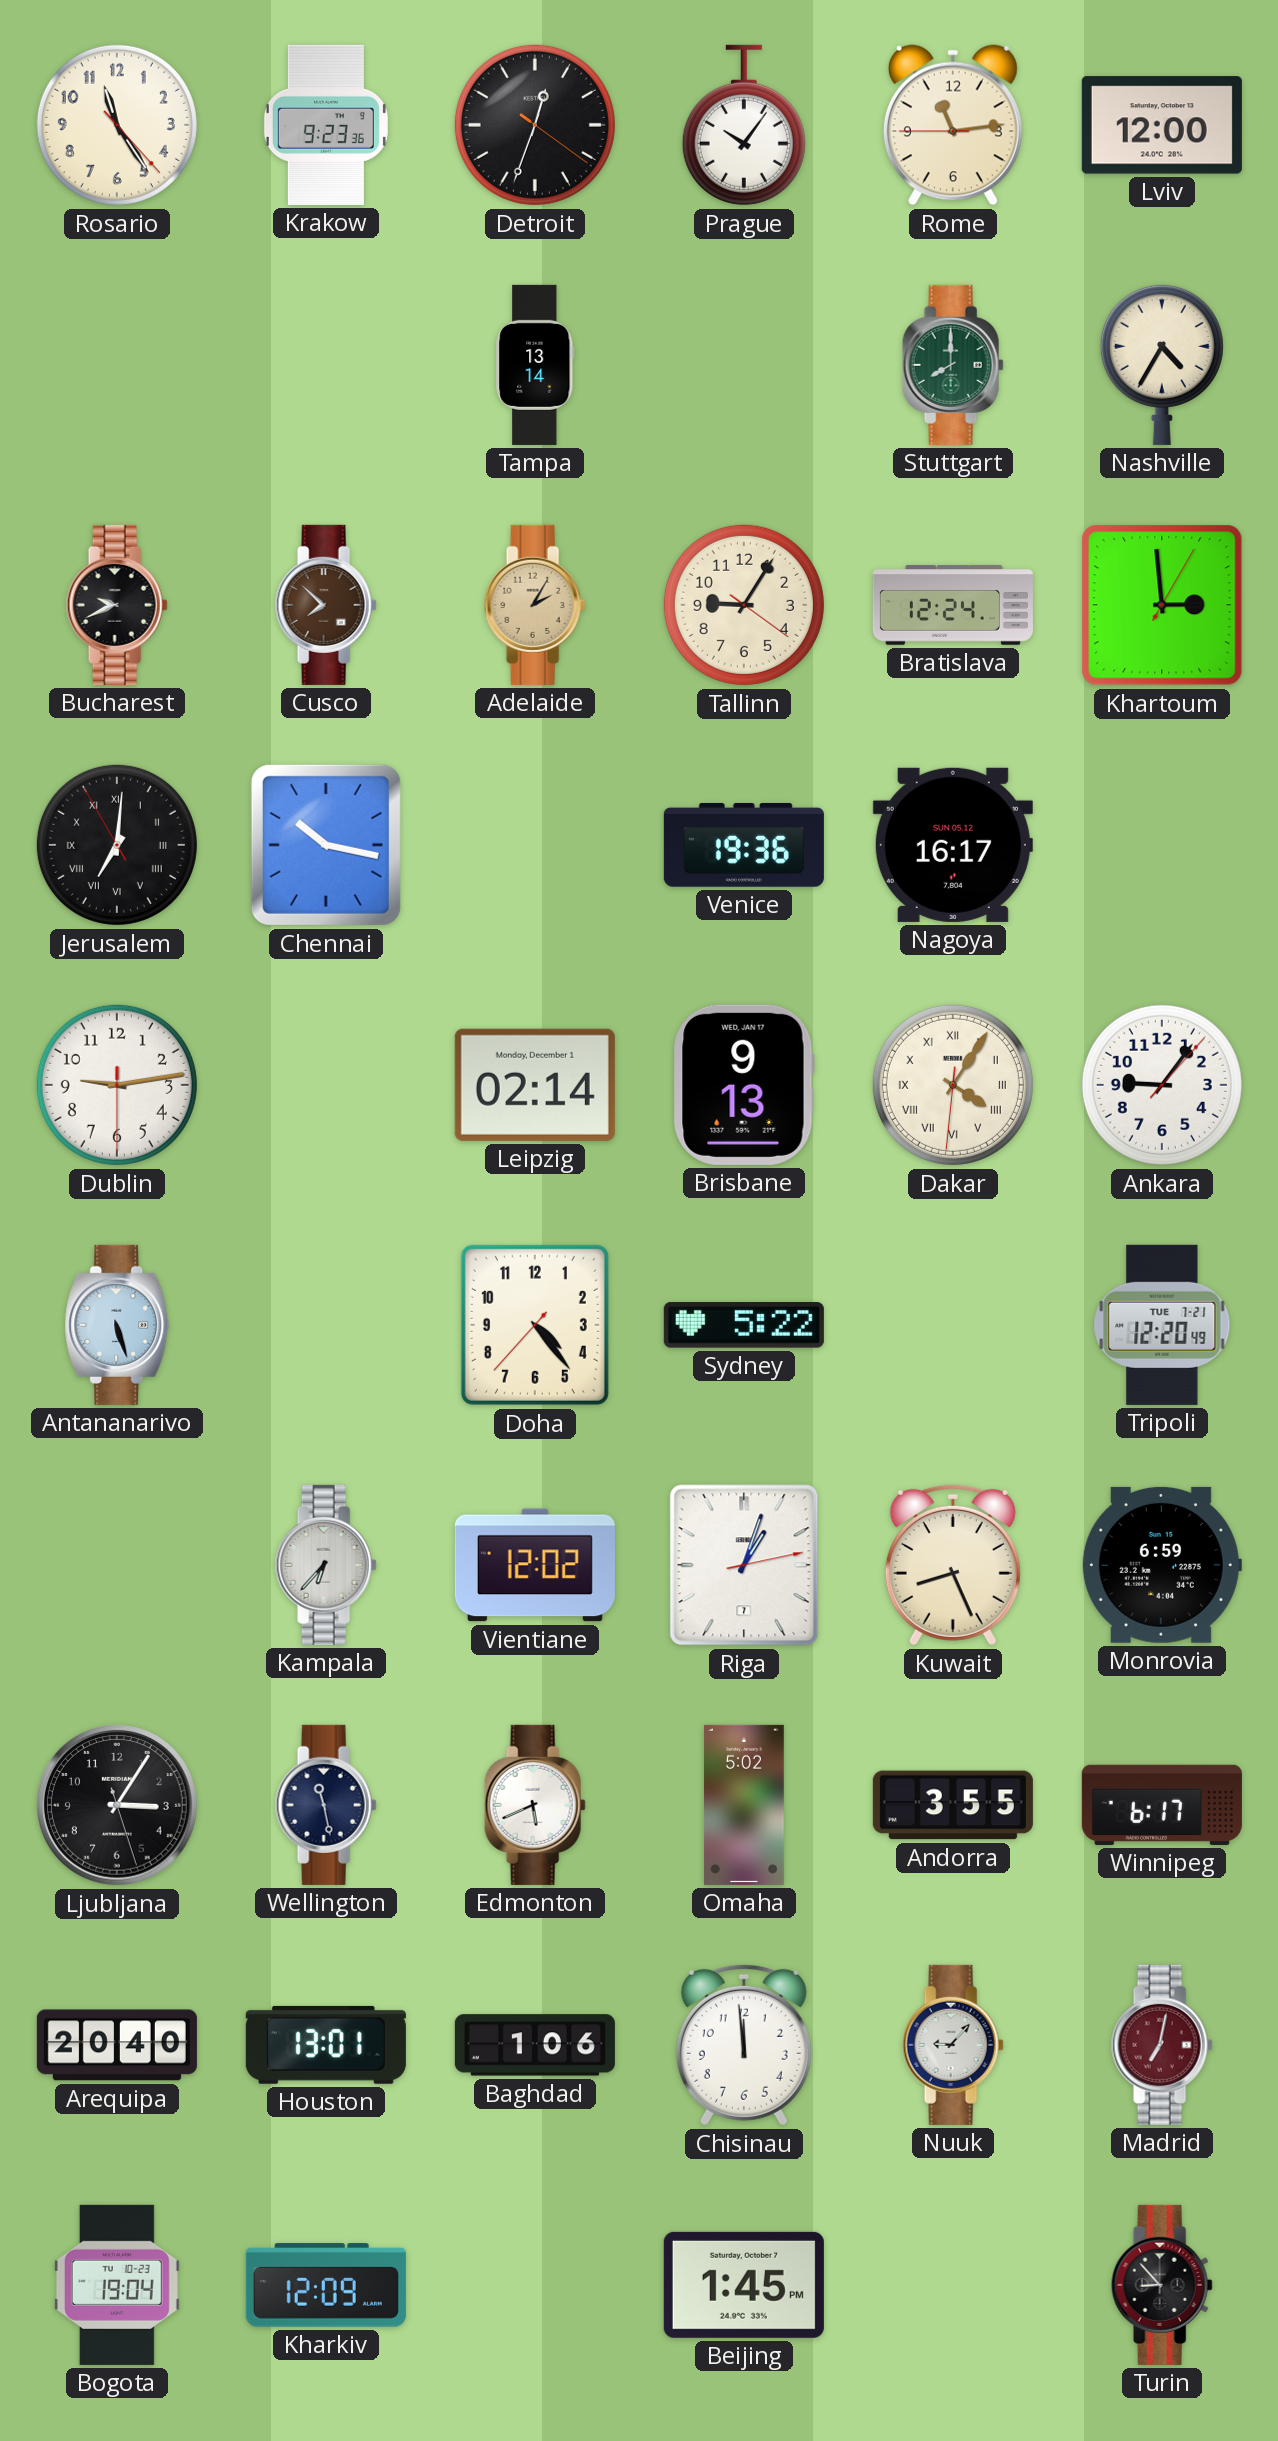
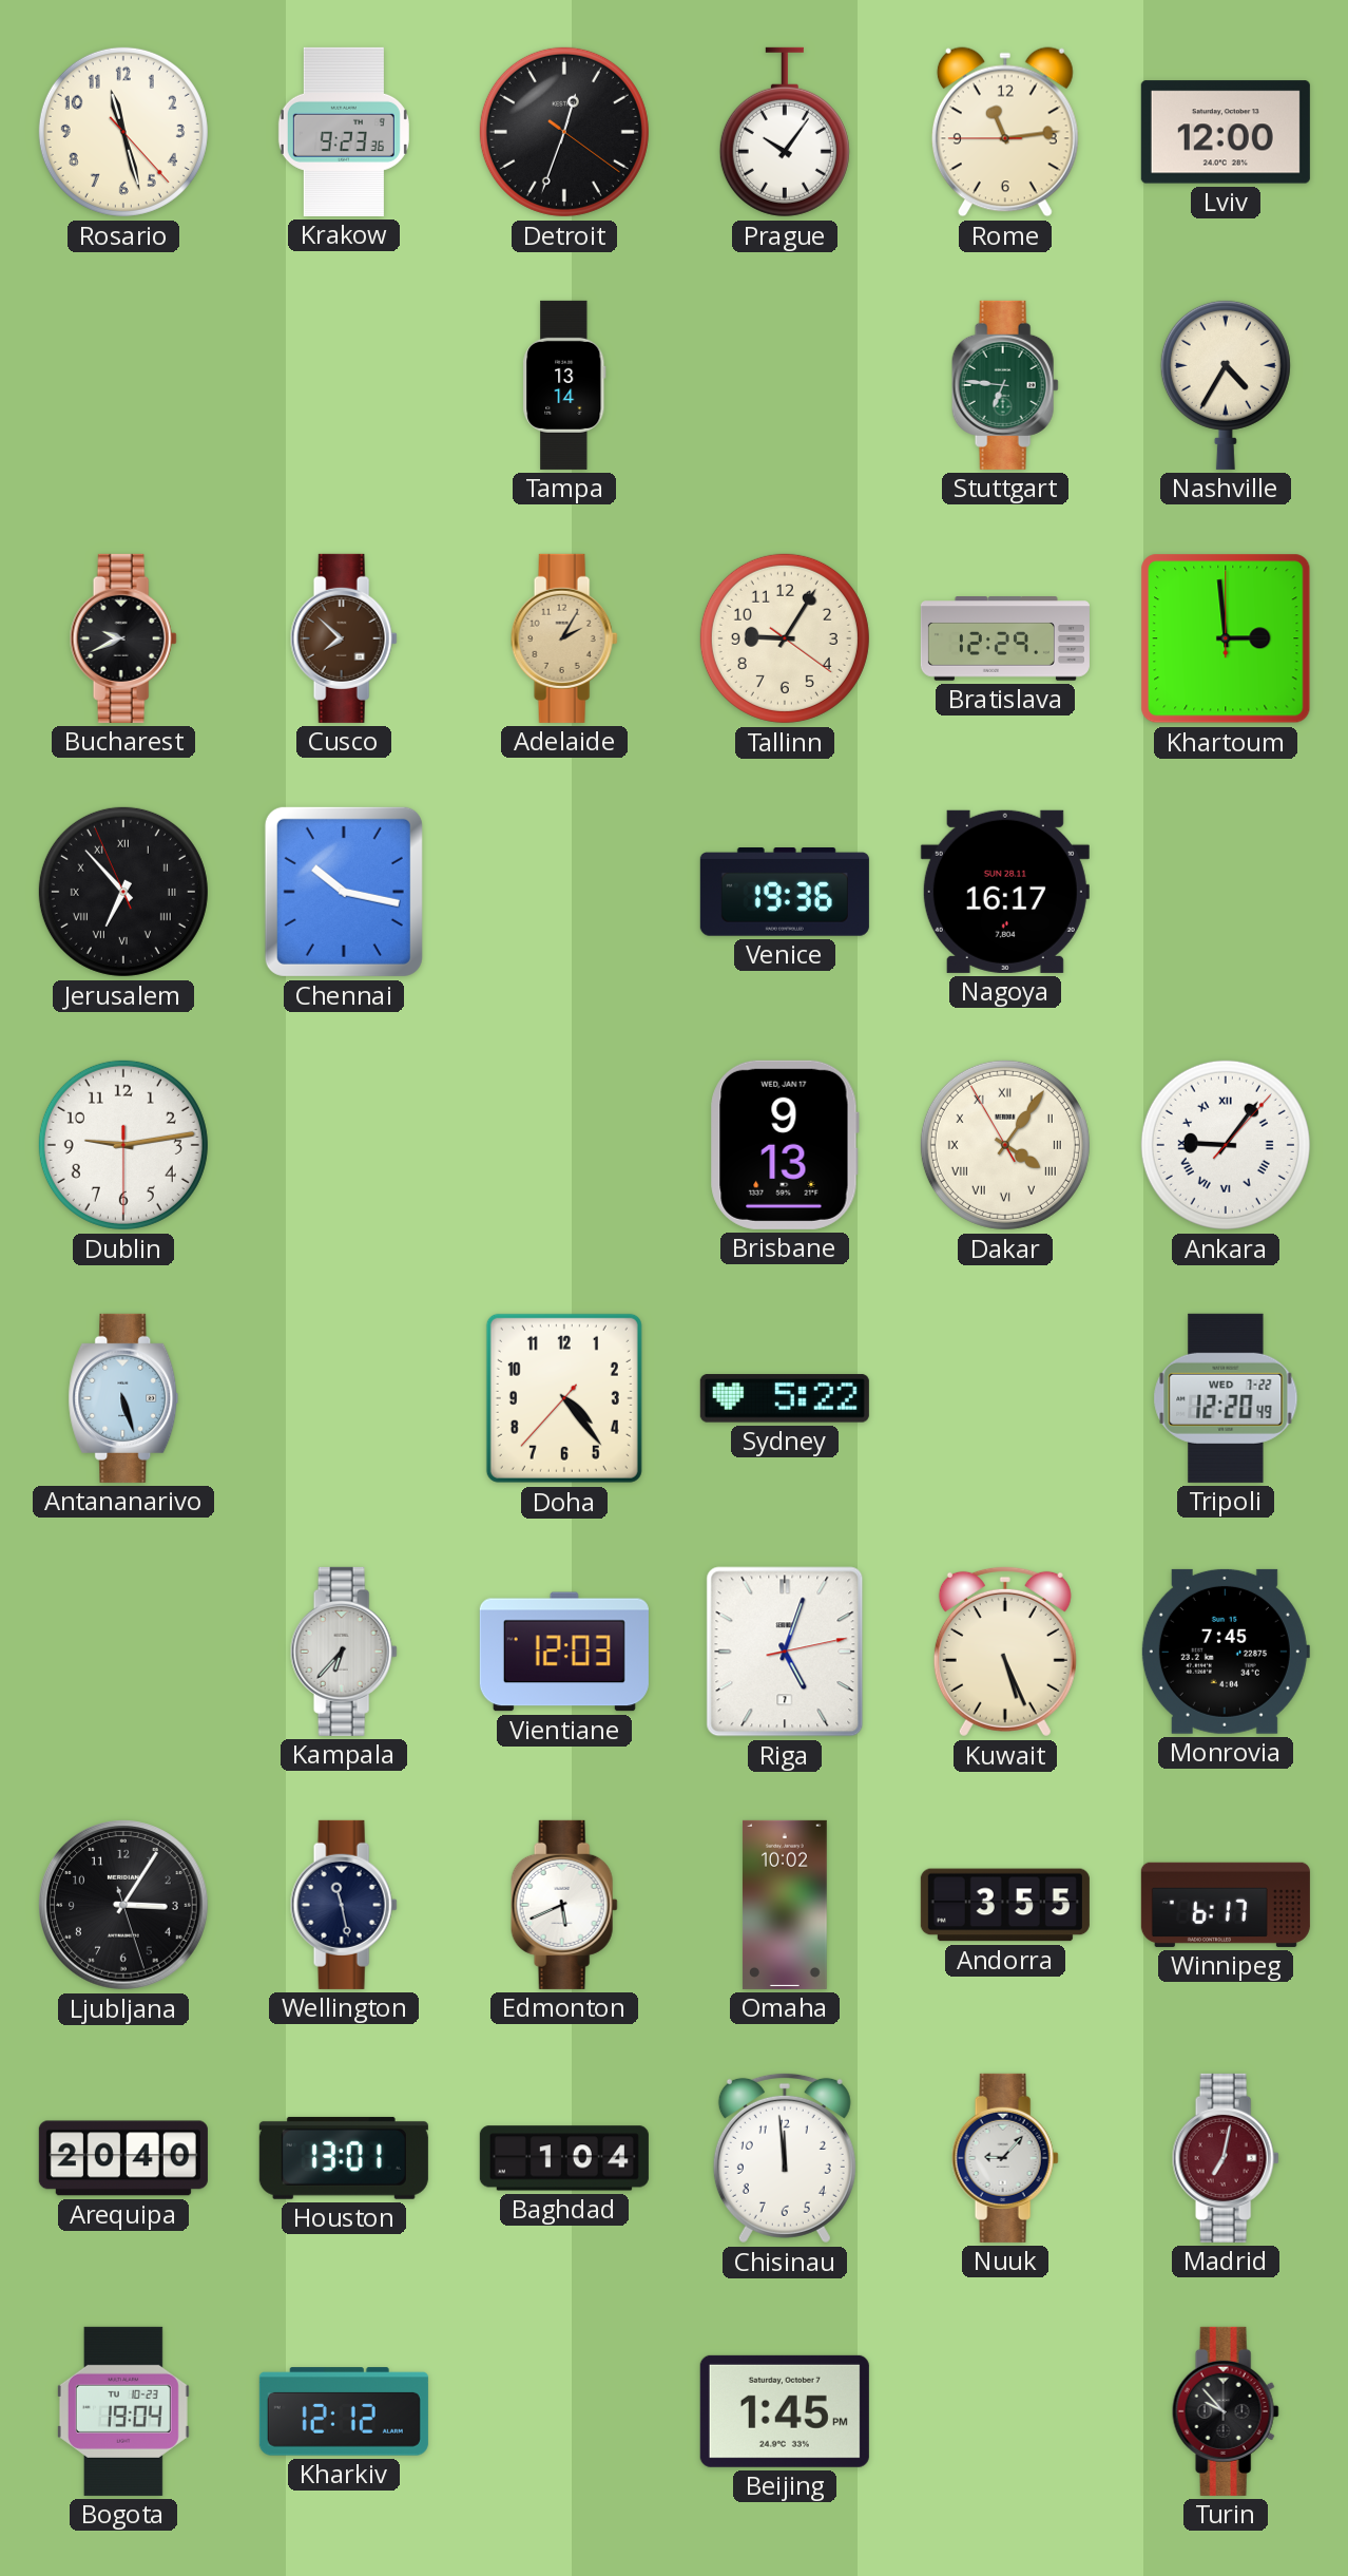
Rosario: 11:24 -> 11:27
Stuttgart: 8:00 -> 6:46
Bratislava: 12:24 -> 12:29
Khartoum: 2:59:05 -> 2:59:00
Jerusalem: 7:00 -> 6:52
Nagoya date: SUN 05.12 -> SUN 28.11
Leipzig: 02:14 -> none
Dakar: 4:05:31 -> 4:05:55
Ankara numerals: Arabic -> Roman
Tripoli date: TUE 7-21 -> WED 7-22
Vientiane: 12:02 -> 12:03
Riga: 1:03 -> 5:03
Kuwait: 8:26 -> 5:26
Monrovia: 6:59 -> 7:45
Omaha: 5:02 -> 10:02
Baghdad: 1:06 -> 1:04
Kharkiv: 12:09 -> 12:12
Turin: 8:53 -> 9:53
